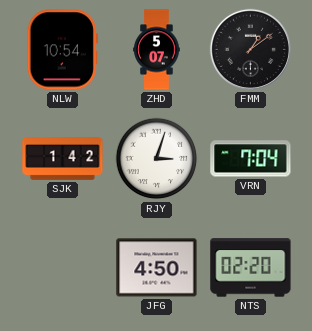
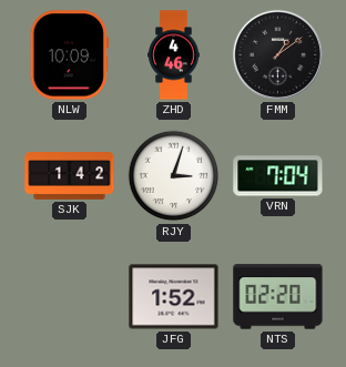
NLW: 10:54 -> 10:09
ZHD: 5:07 -> 4:46
JFG: 4:50 -> 1:52
